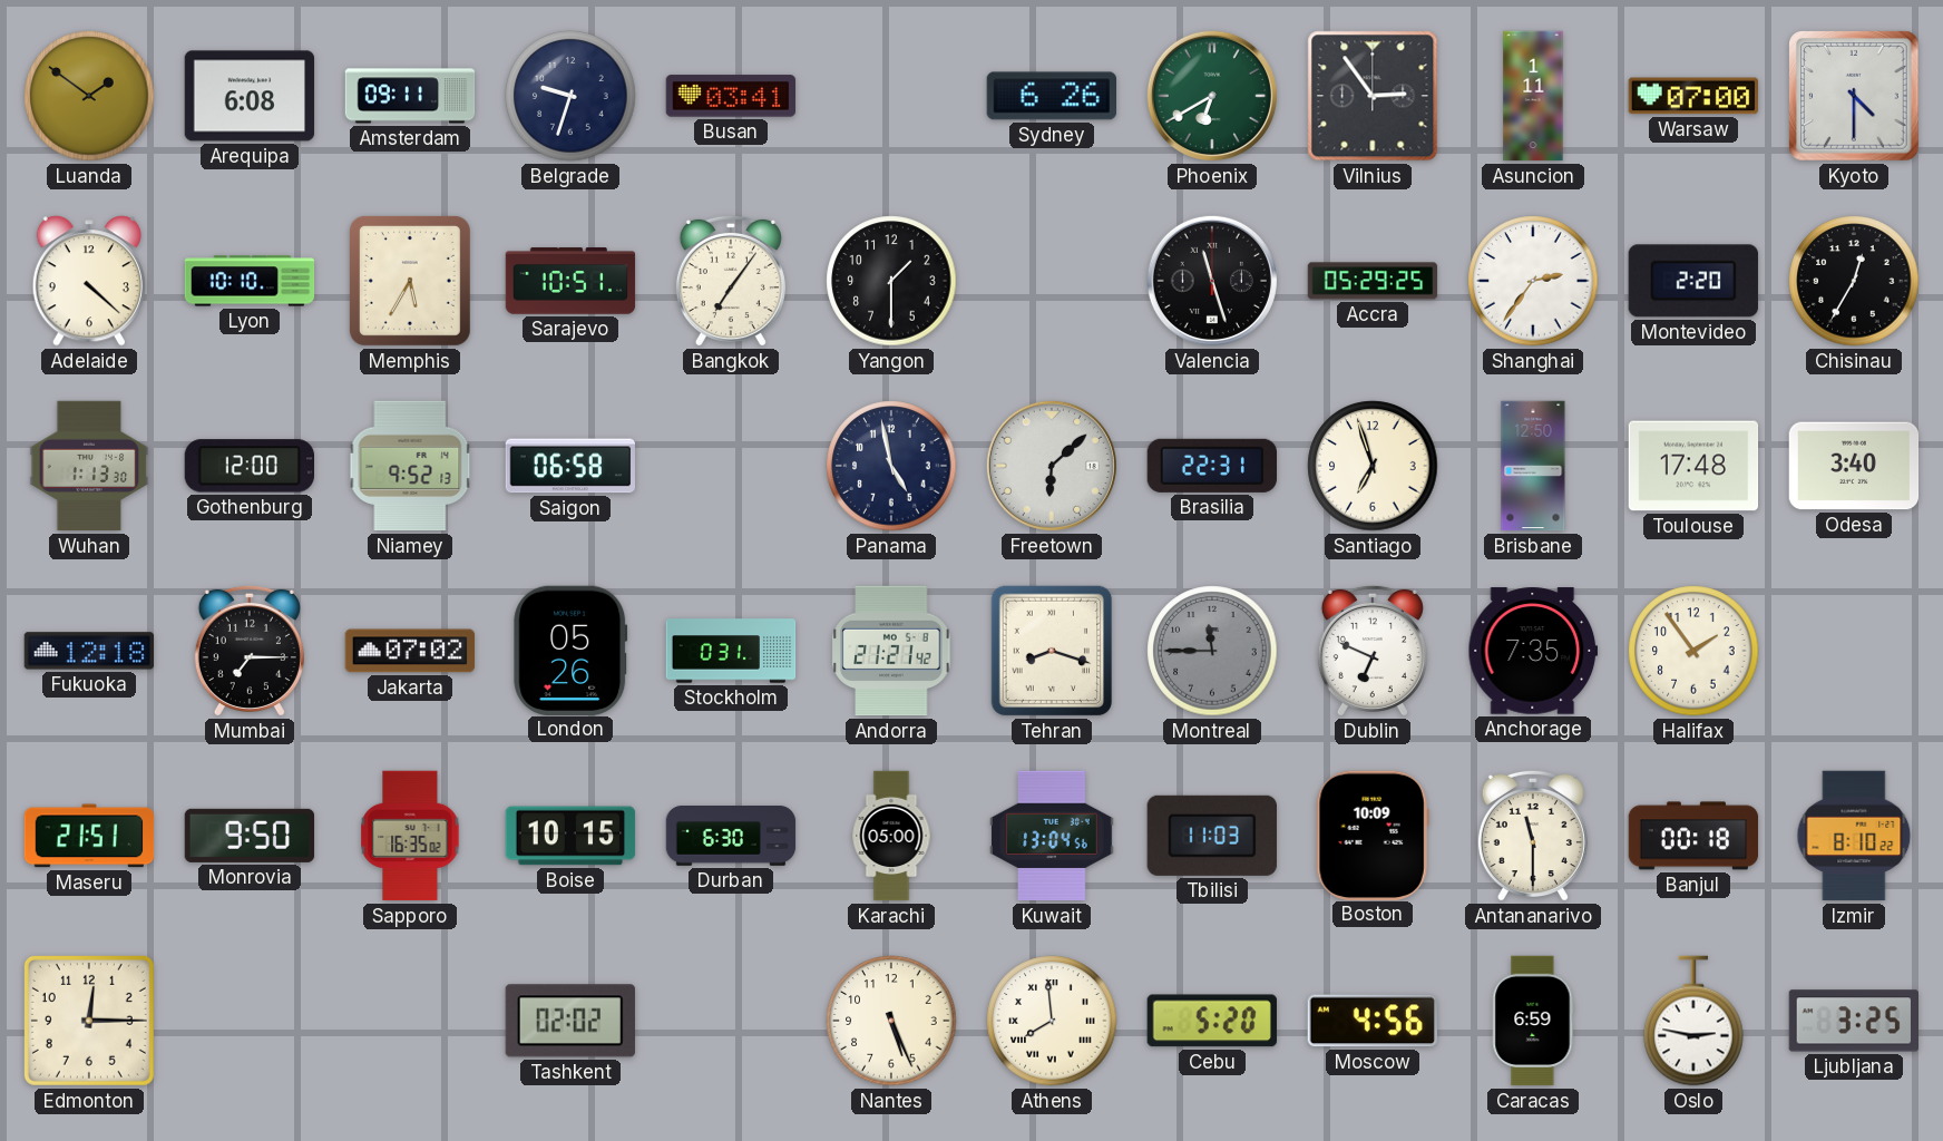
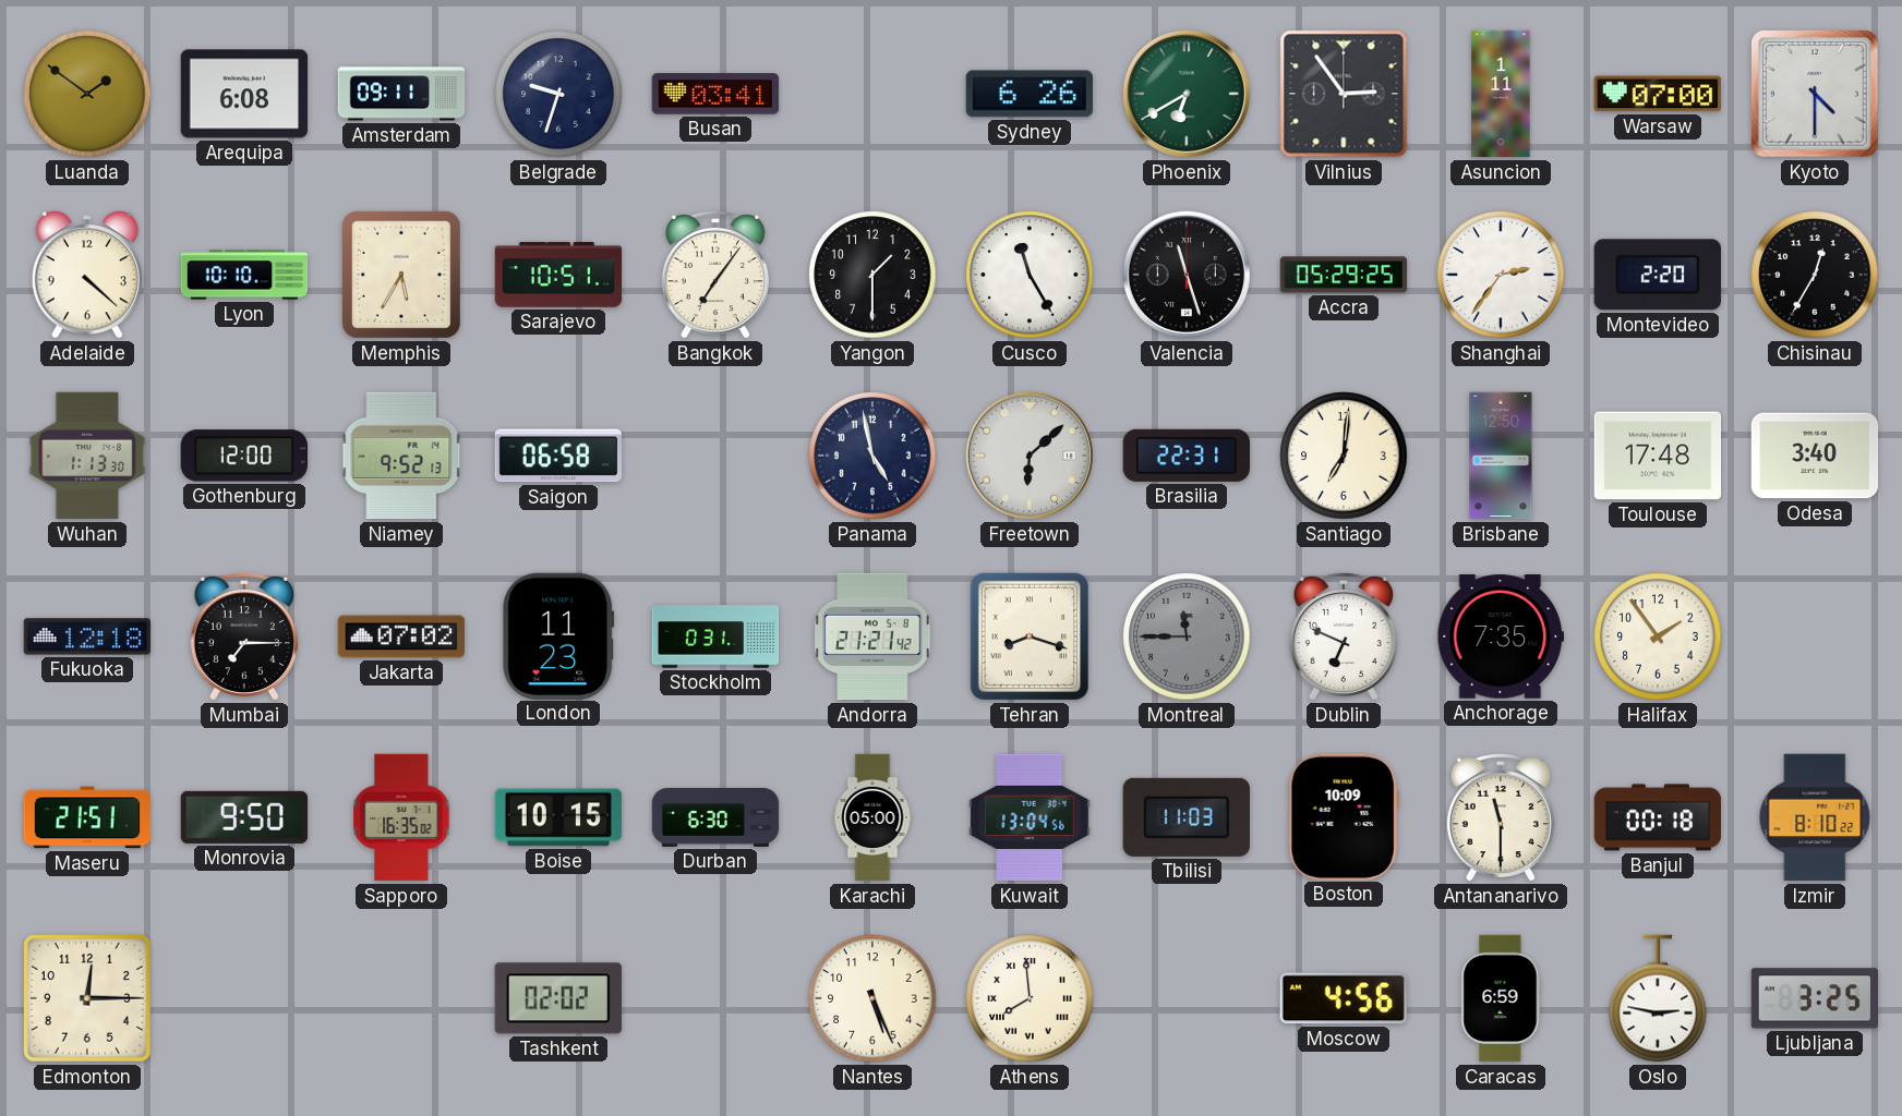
Cusco: none -> 11:25
Santiago: 6:57 -> 7:01
London: 05:26 -> 11:23
Cebu: 5:20 -> none
